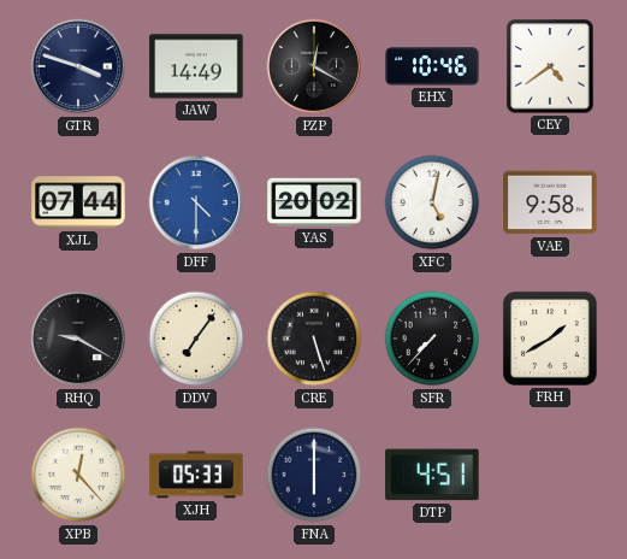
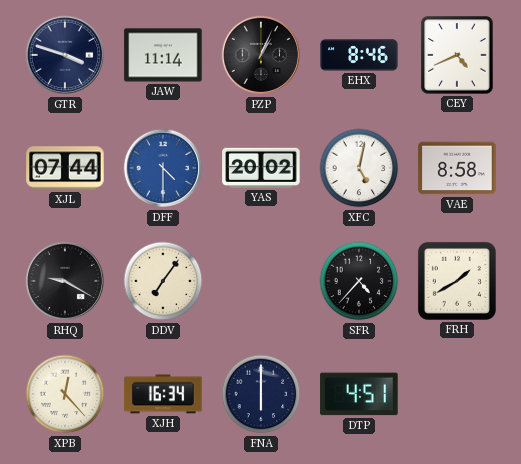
JAW: 14:49 -> 11:14
PZP: 12:20 -> 1:04
EHX: 10:46 -> 8:46
CEY: 4:39 -> 4:41
VAE: 9:58 -> 8:58
CRE: 5:27 -> none
SFR: 7:37 -> 4:37
XJH: 05:33 -> 16:34
